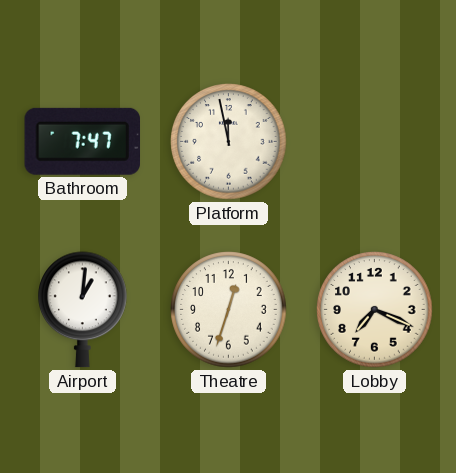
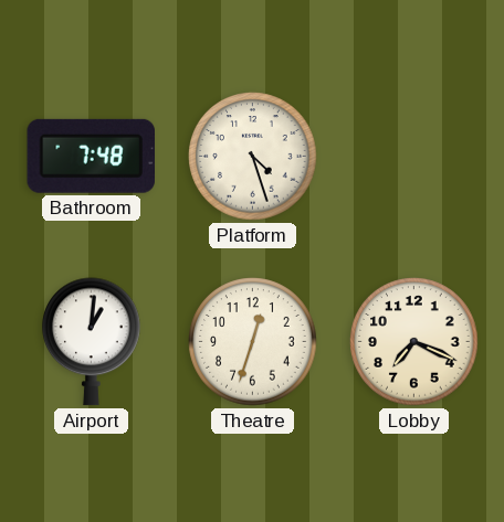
Bathroom: 7:47 -> 7:48
Platform: 11:58 -> 4:27
